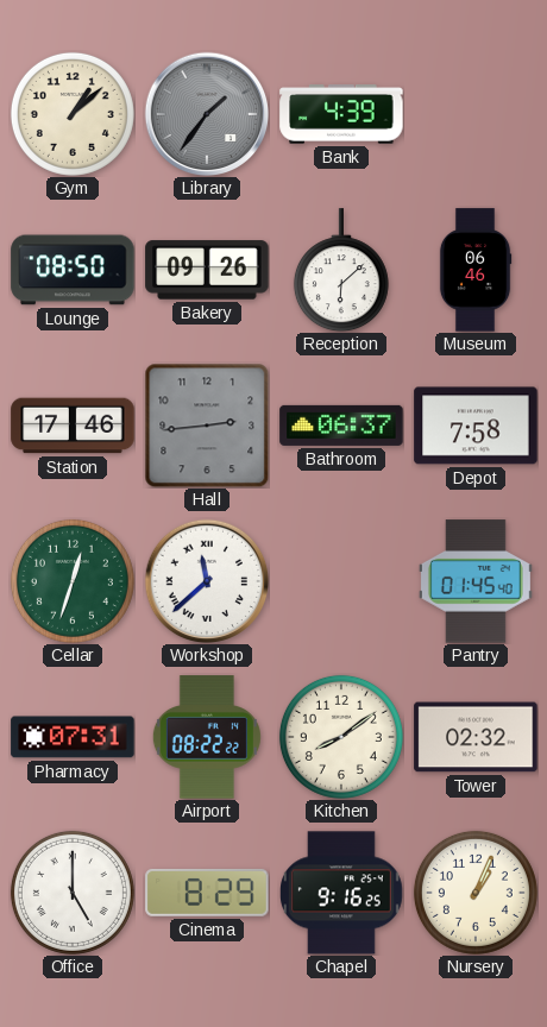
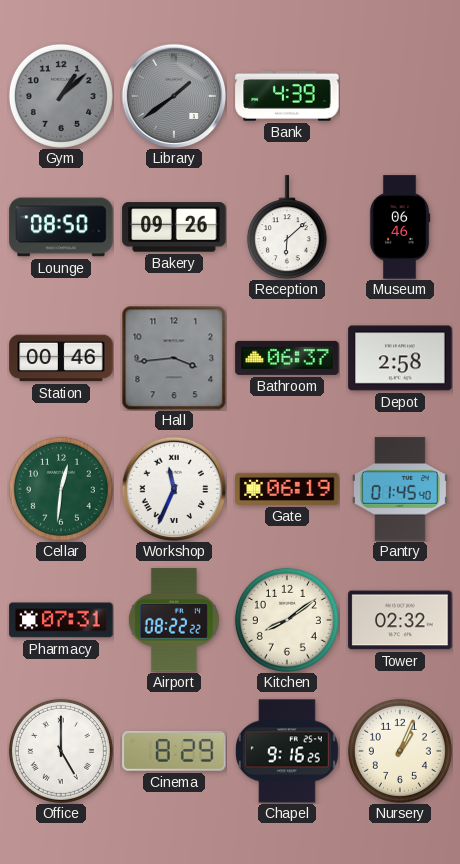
Gym dial: cream -> grey
Library: 1:36 -> 1:39
Station: 17:46 -> 00:46
Hall: 2:44 -> 3:44
Depot: 7:58 -> 2:58
Cellar: 12:33 -> 12:31
Workshop: 11:38 -> 11:34
Gate: none -> 06:19
